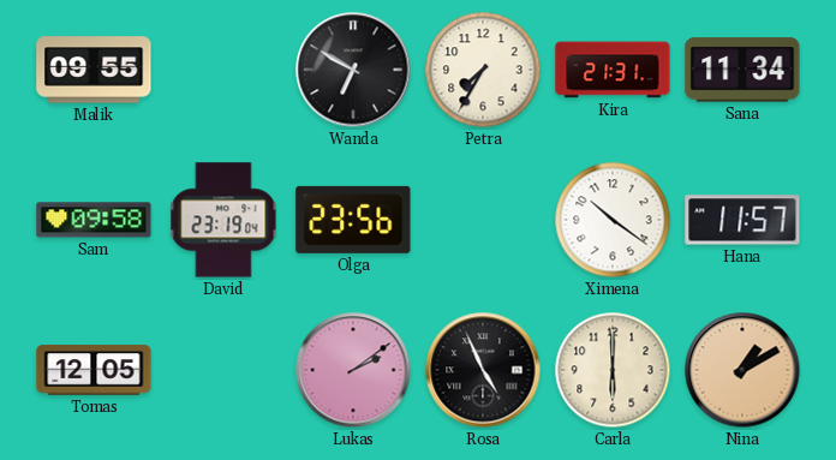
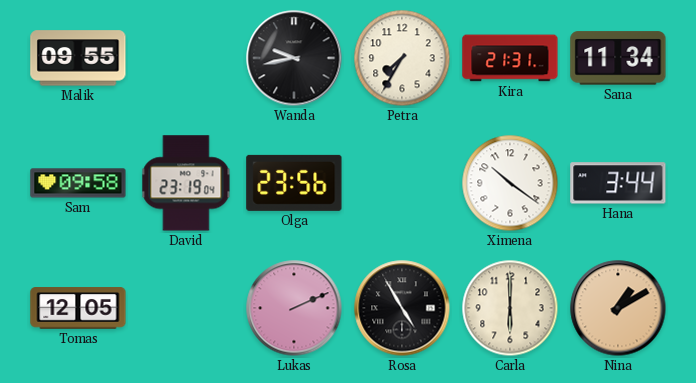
Wanda: 6:50 -> 9:43
Hana: 11:57 -> 3:44
Lukas: 2:09 -> 2:11
Rosa: 4:56 -> 4:55
